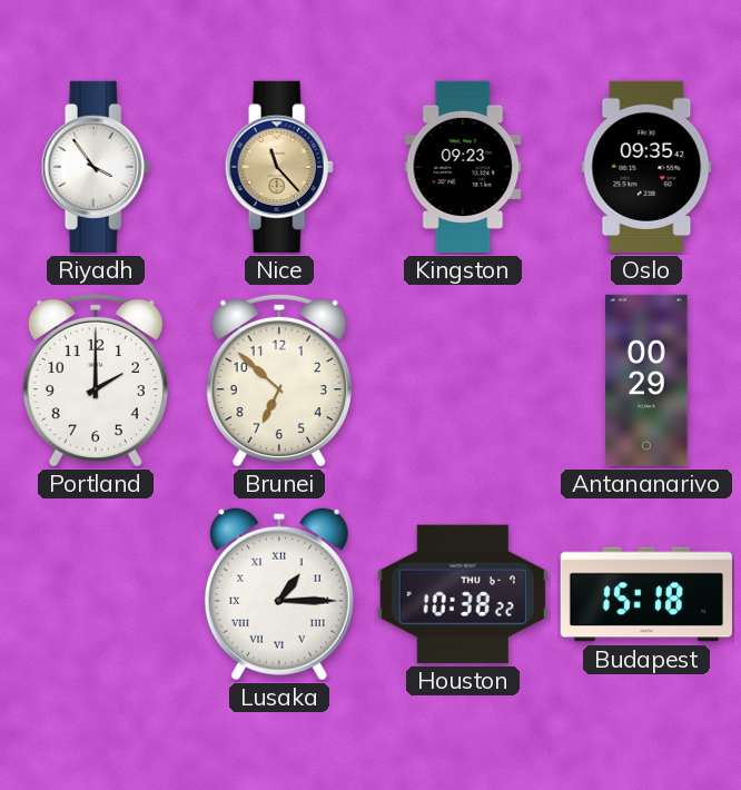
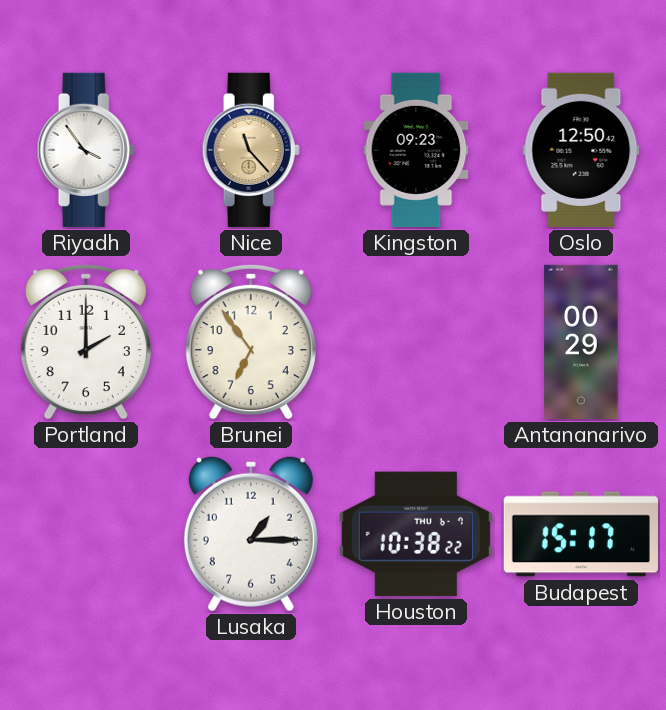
Oslo: 09:35 -> 12:50
Brunei: 6:52 -> 6:54
Lusaka numerals: Roman -> Arabic
Budapest: 15:18 -> 15:17
